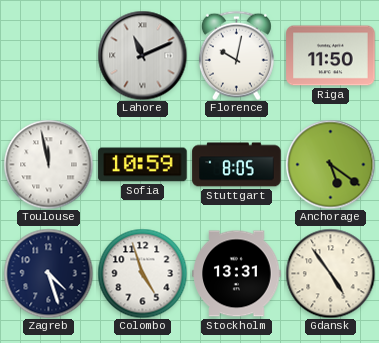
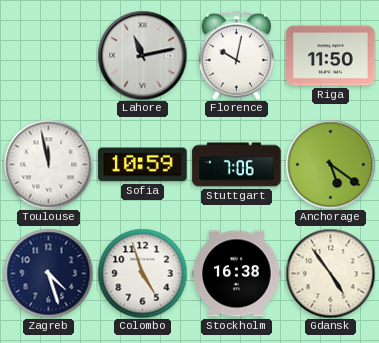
Lahore: 11:11 -> 11:13
Stuttgart: 8:05 -> 7:06
Stockholm: 13:31 -> 16:38
